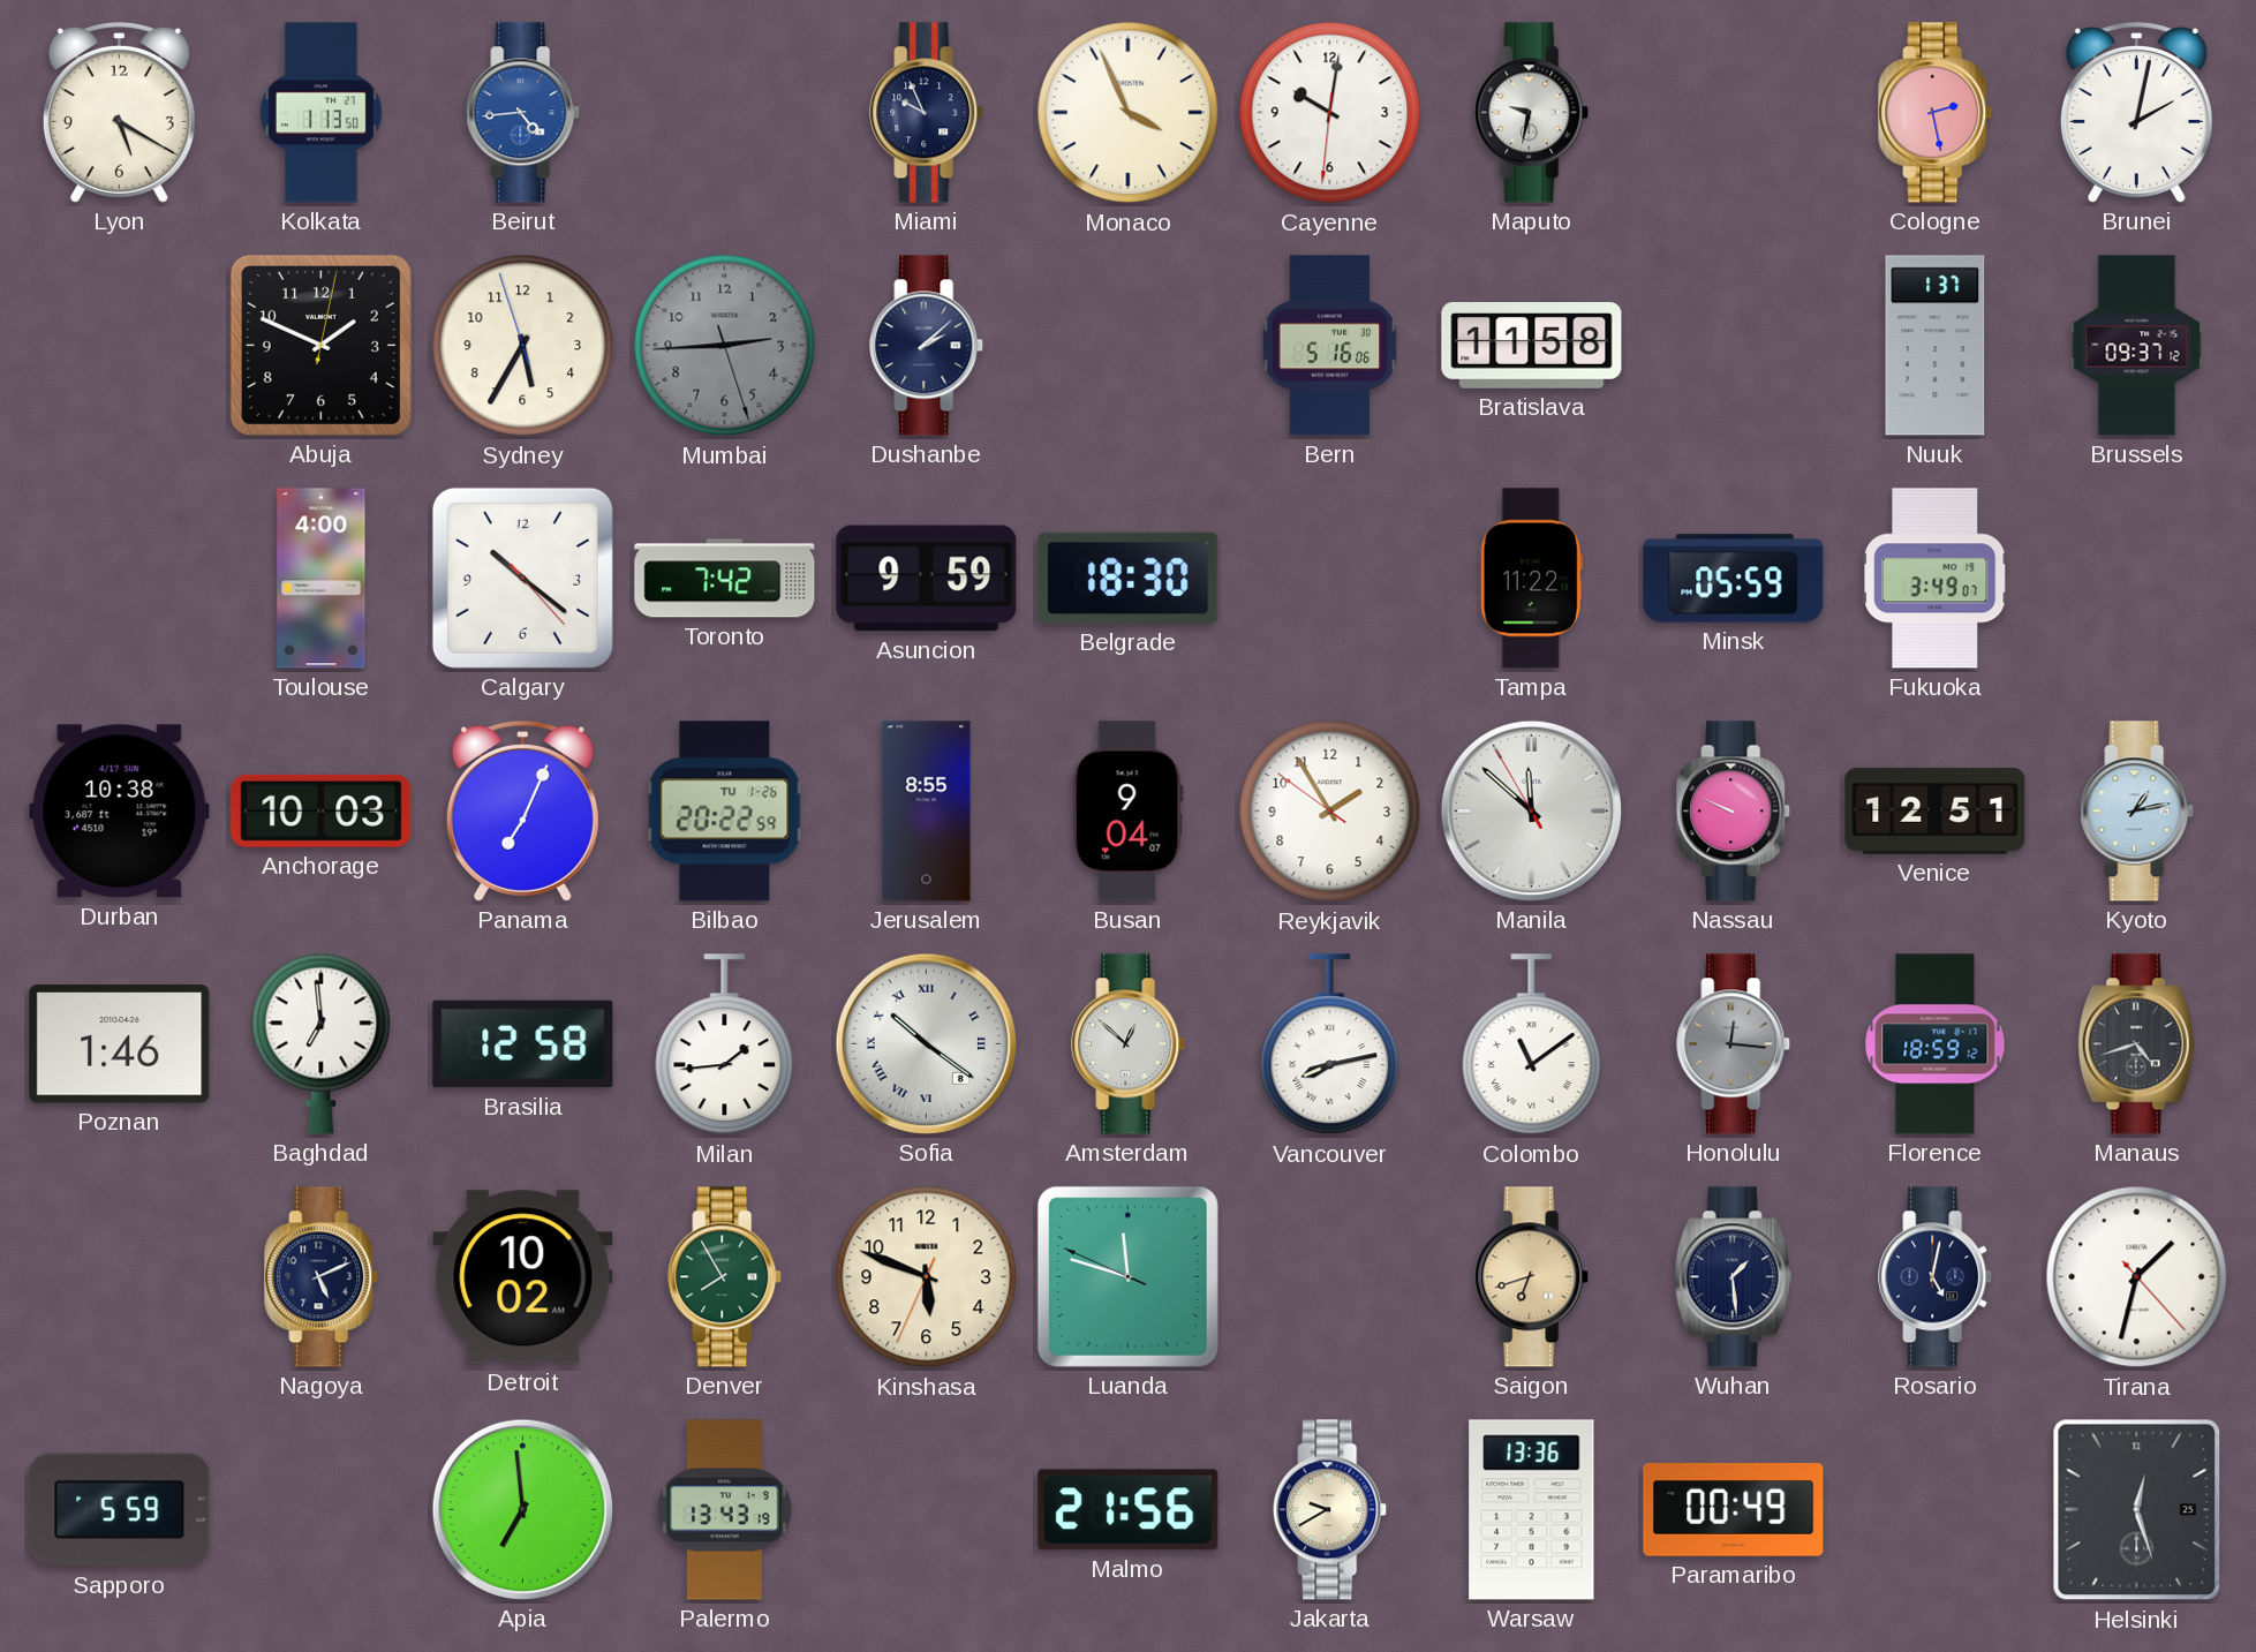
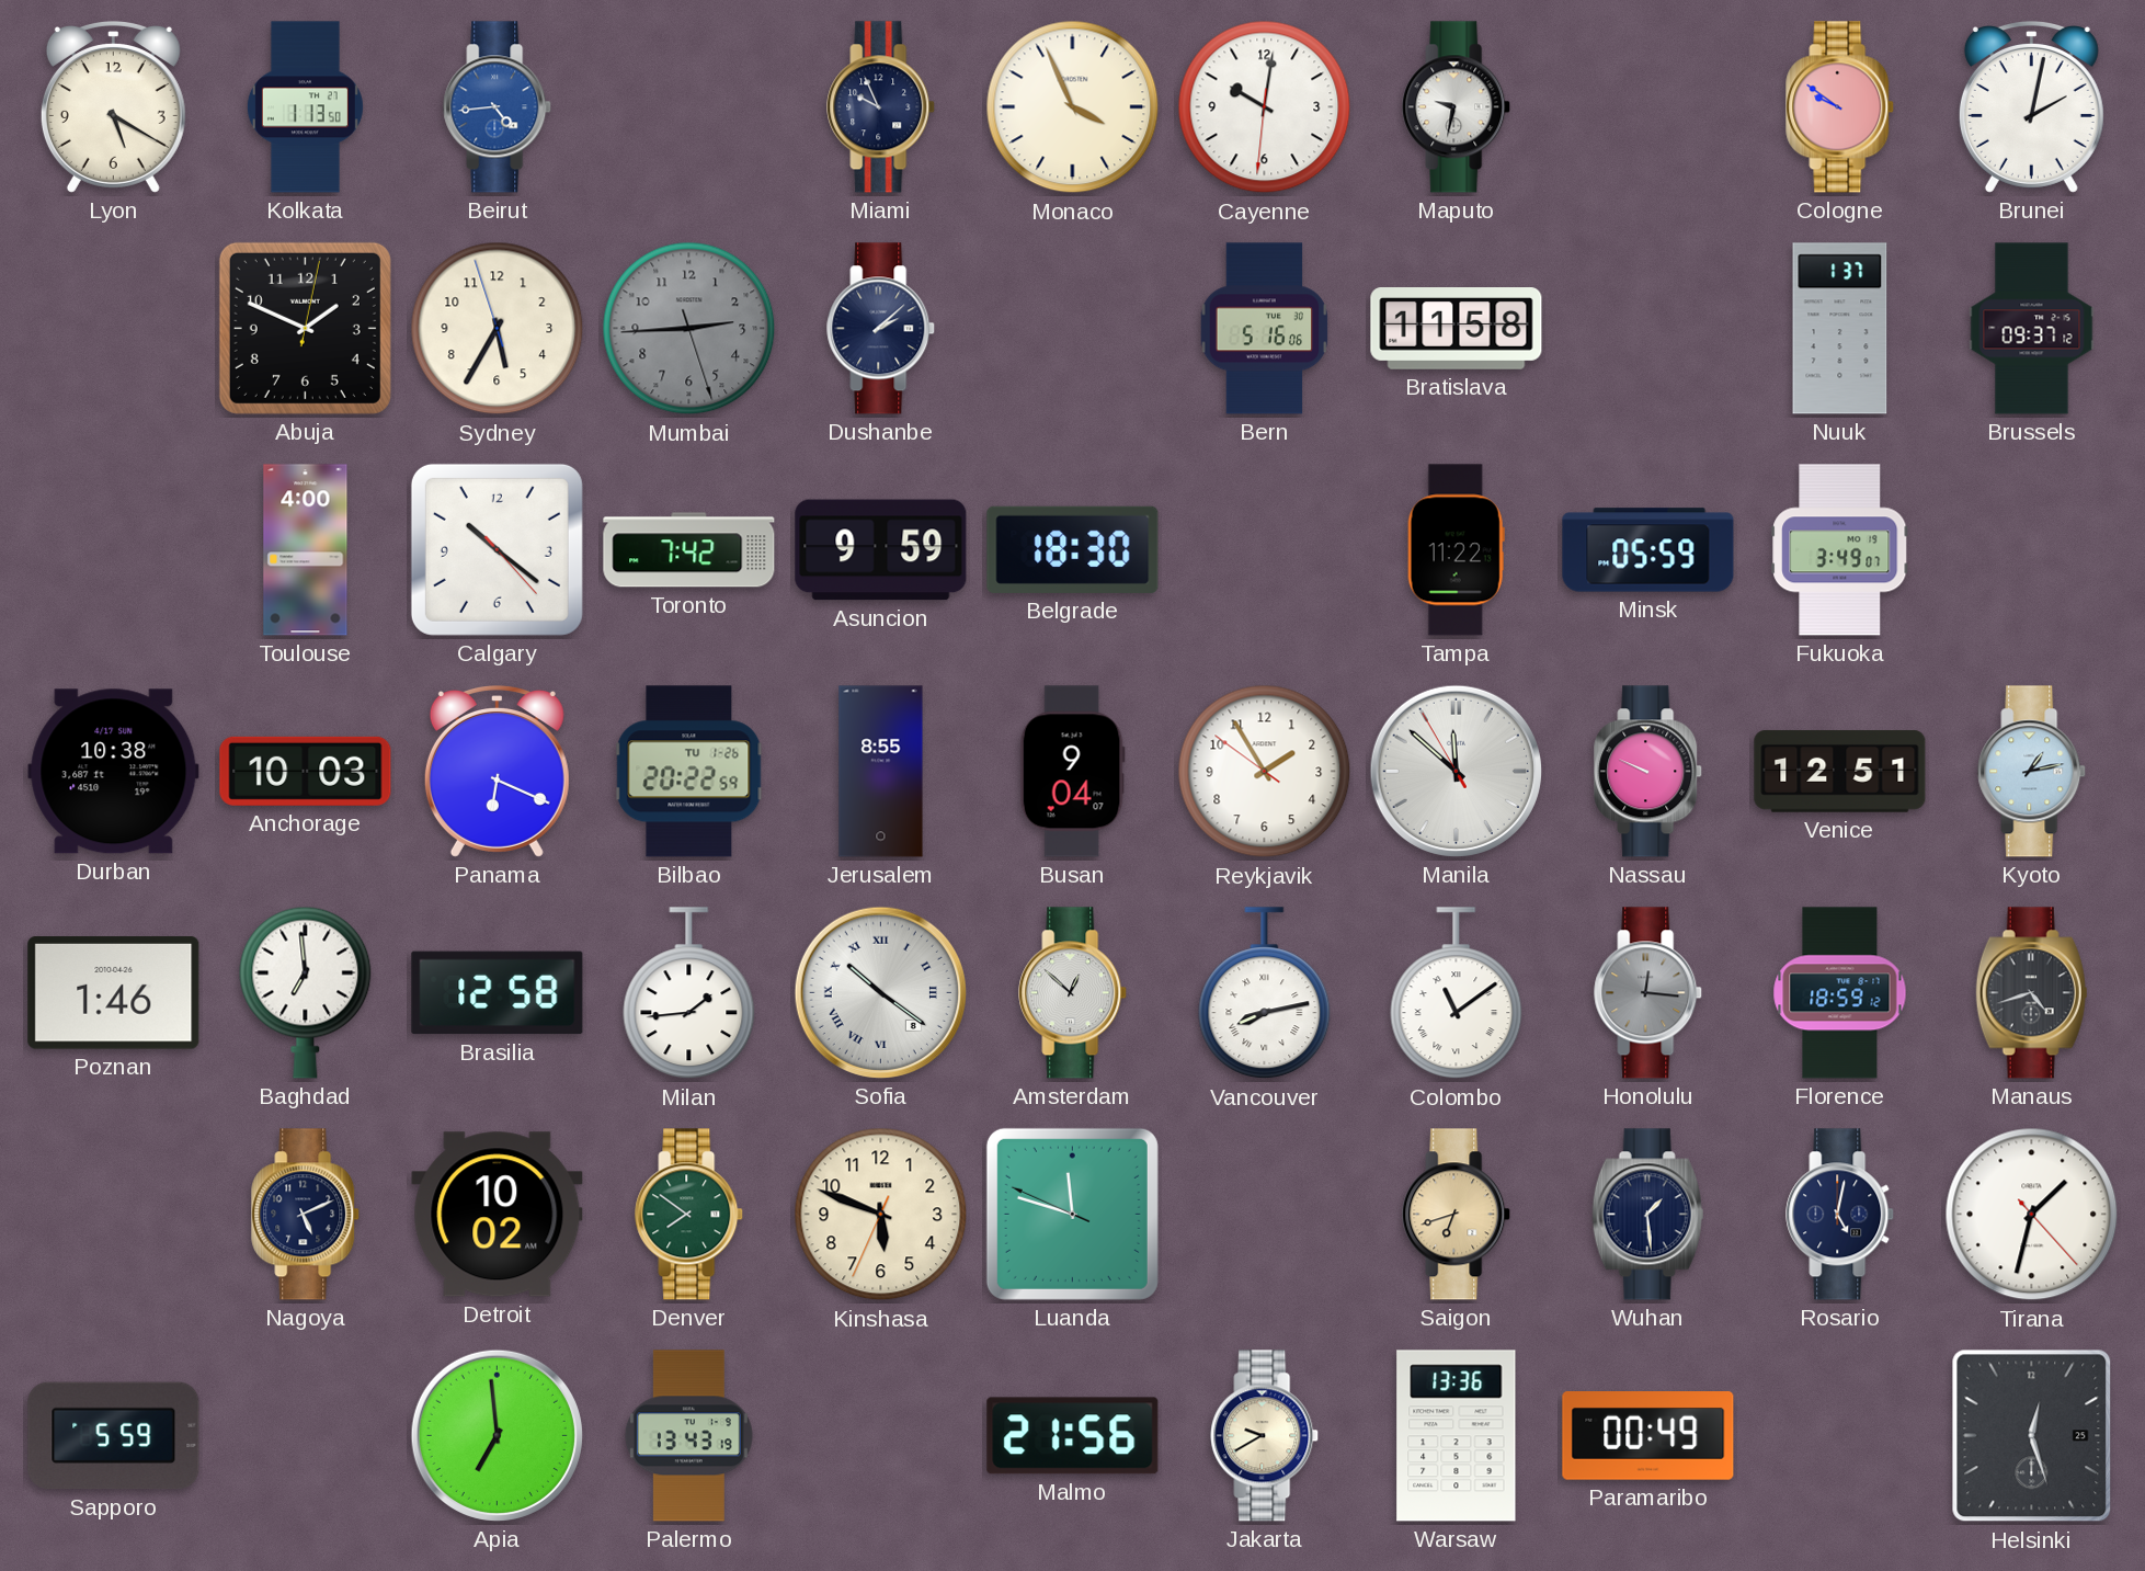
Cologne: 2:28 -> 9:51
Panama: 7:04 -> 6:19
Denver: 7:55 -> 7:51
